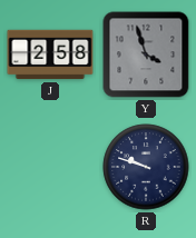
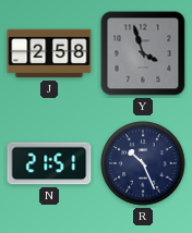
N: none -> 21:51
R: 9:48 -> 10:26
